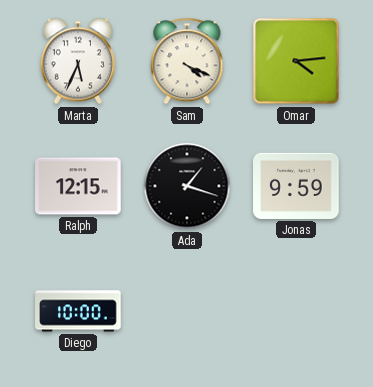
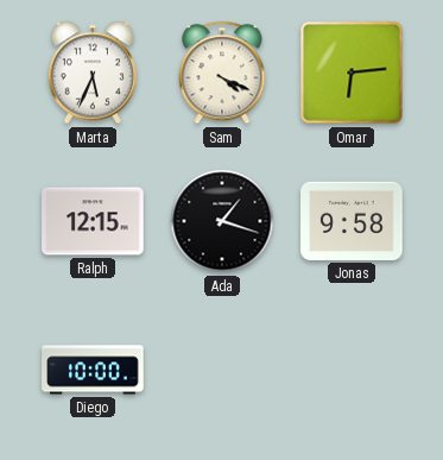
Omar: 4:14 -> 6:14
Jonas: 9:59 -> 9:58
